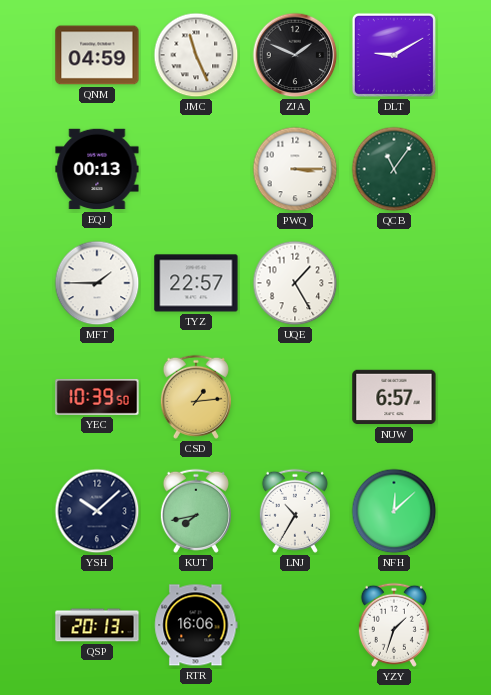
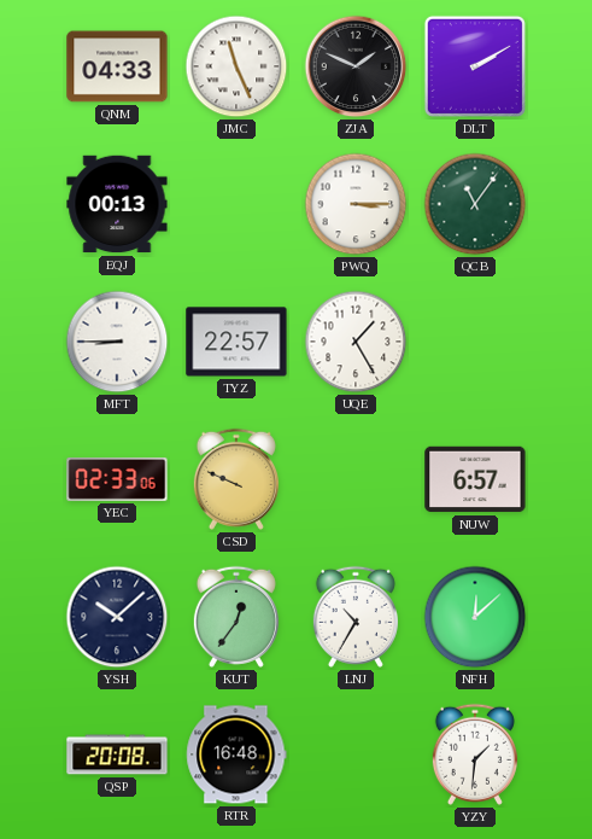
QNM: 04:59 -> 04:33
DLT: 9:10 -> 2:10
MFT: 1:45 -> 8:45
YEC: 10:39 -> 02:33
CSD: 1:14 -> 9:49
KUT: 7:43 -> 12:36
QSP: 20:13 -> 20:08
RTR: 16:06 -> 16:48
YZY: 1:33 -> 1:31
